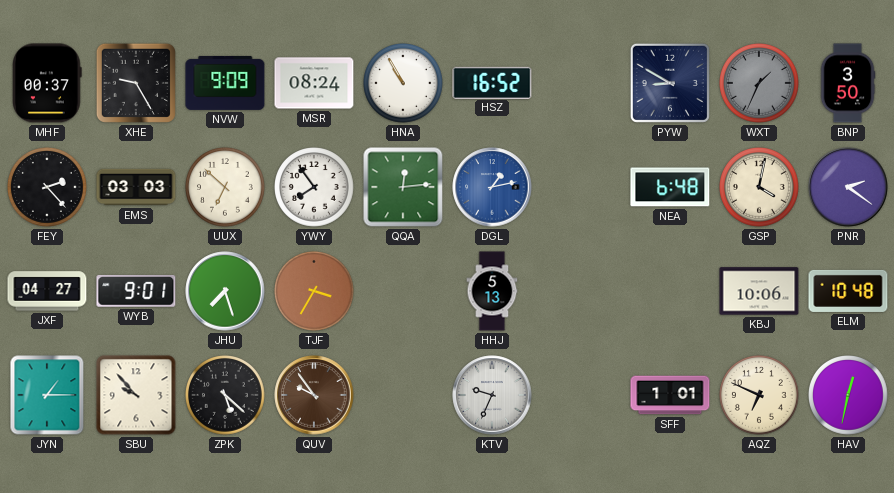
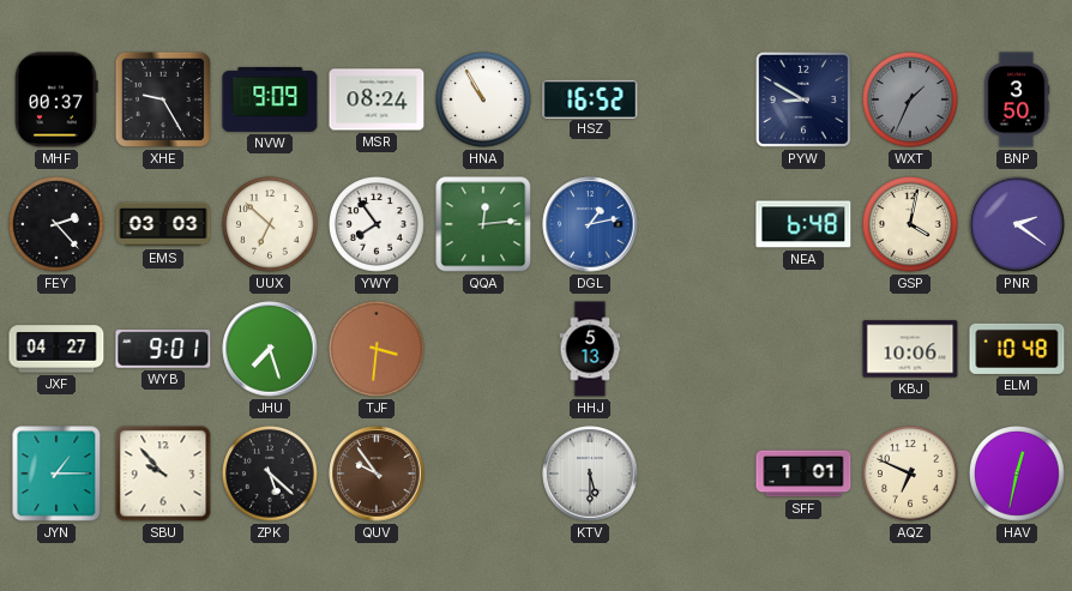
TJF: 3:35 -> 3:31
KTV: 9:34 -> 5:30
